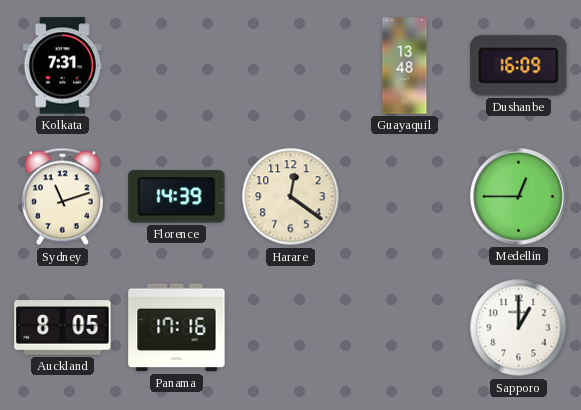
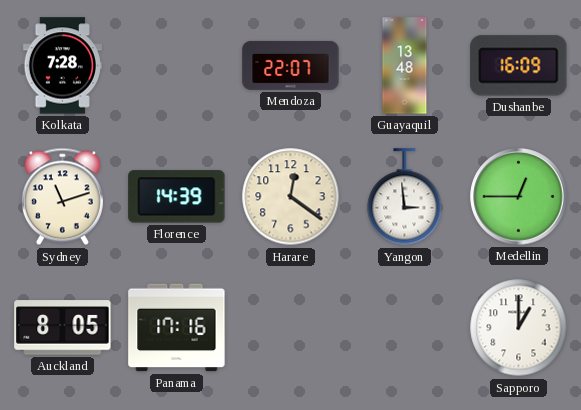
Kolkata: 7:31 -> 7:28
Mendoza: none -> 22:07
Yangon: none -> 2:59
